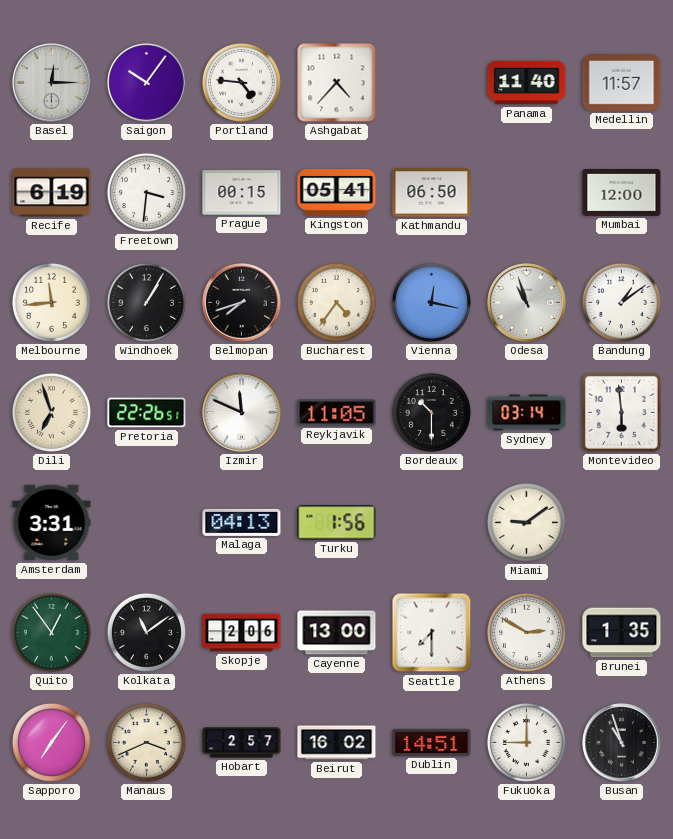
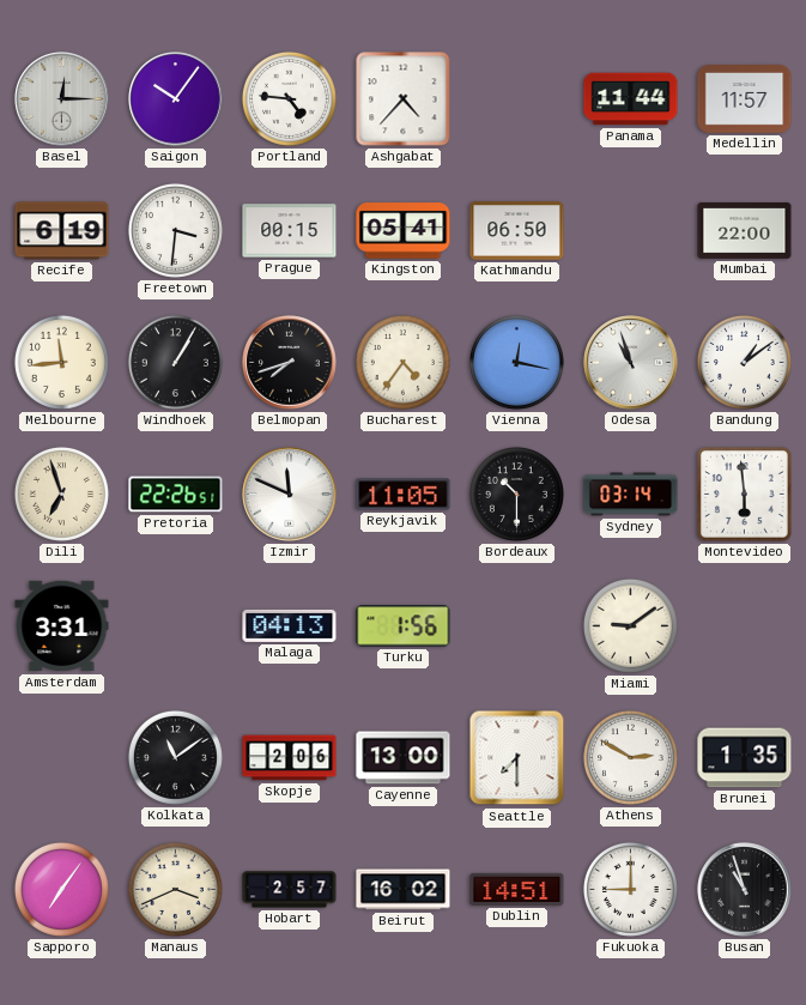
Panama: 11:40 -> 11:44
Mumbai: 12:00 -> 22:00
Quito: 12:54 -> none
